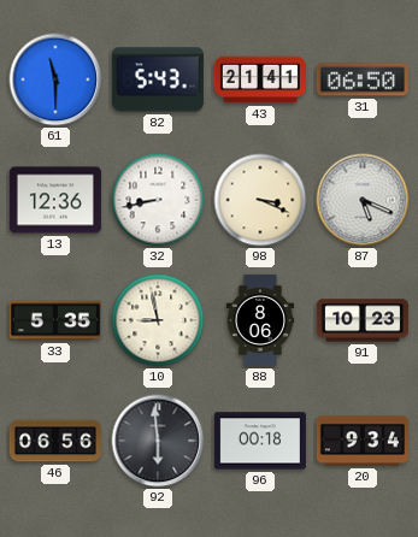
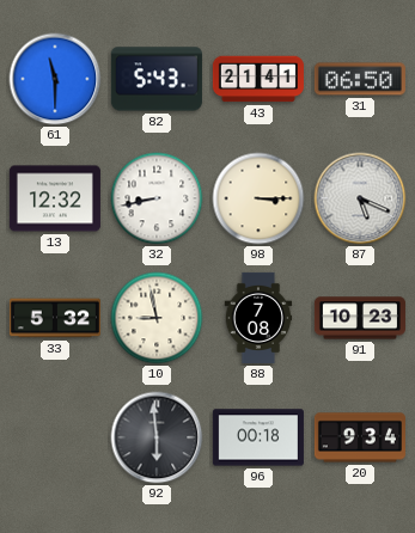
13: 12:36 -> 12:32
98: 3:19 -> 3:15
33: 5:35 -> 5:32
88: 8:06 -> 7:08
46: 06:56 -> none
